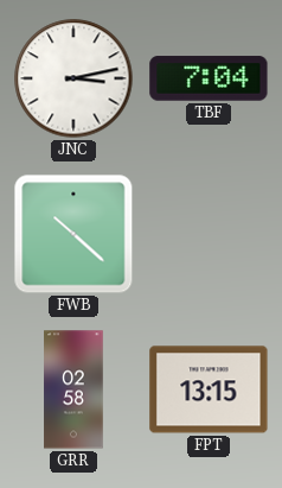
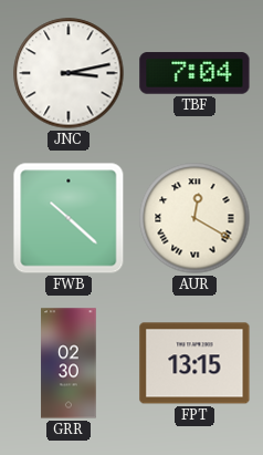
AUR: none -> 12:20
GRR: 02:58 -> 02:30
